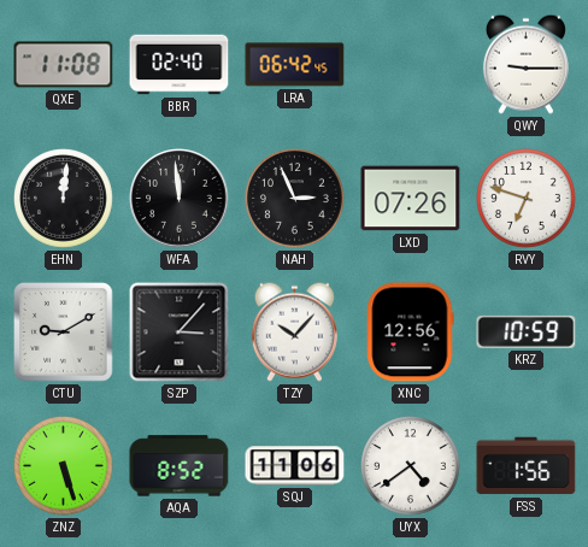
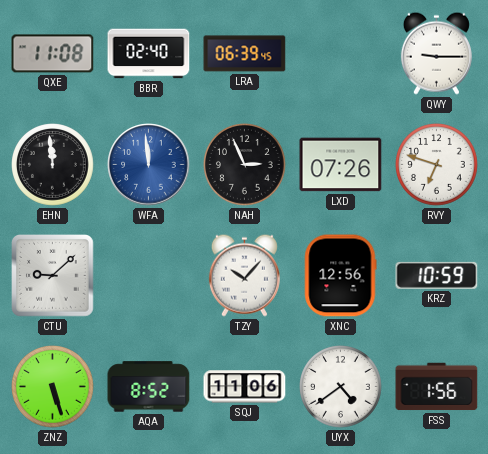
LRA: 06:42 -> 06:39
EHN: 12:01 -> 11:59
WFA dial: black -> blue
CTU: 9:10 -> 9:08
SZP: 3:07 -> none
